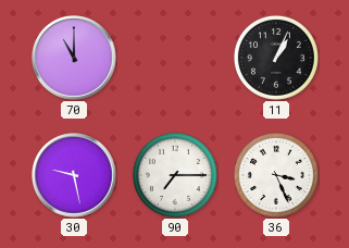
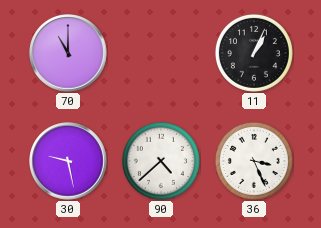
90: 7:15 -> 4:38
